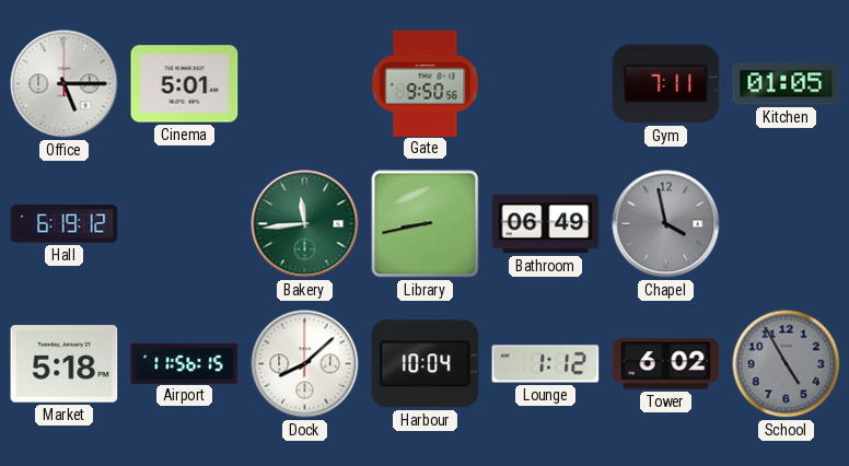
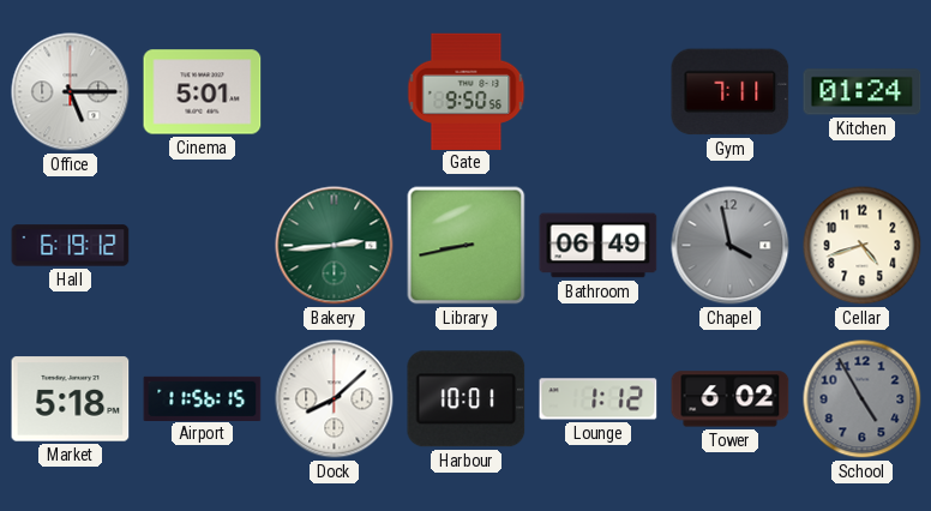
Kitchen: 01:05 -> 01:24
Bakery: 11:44 -> 2:44
Cellar: none -> 4:42
Harbour: 10:04 -> 10:01
